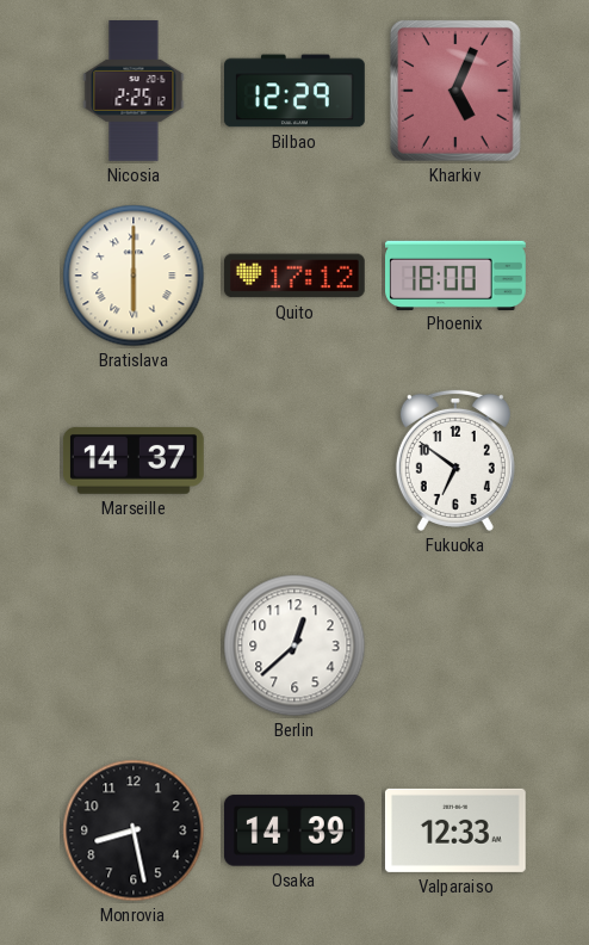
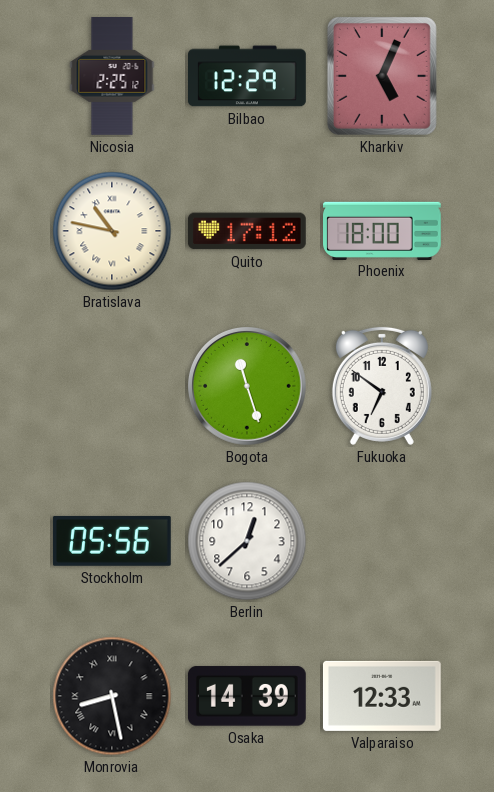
Bratislava: 6:00 -> 10:47
Marseille: 14:37 -> none
Bogota: none -> 11:27
Stockholm: none -> 05:56
Monrovia numerals: Arabic -> Roman
